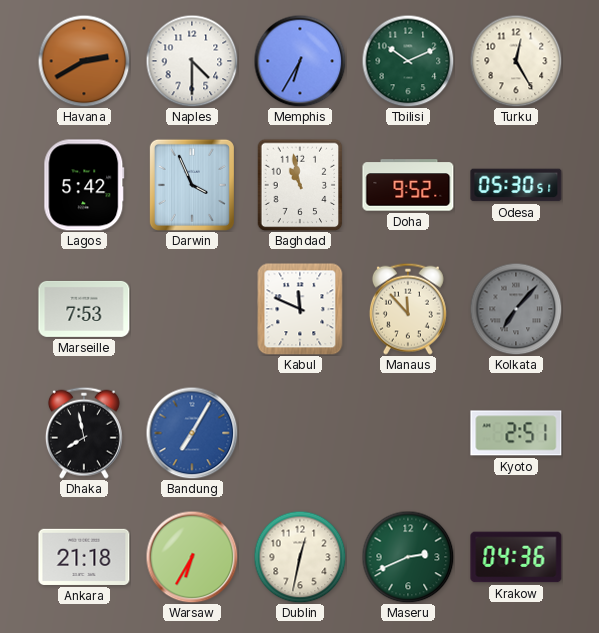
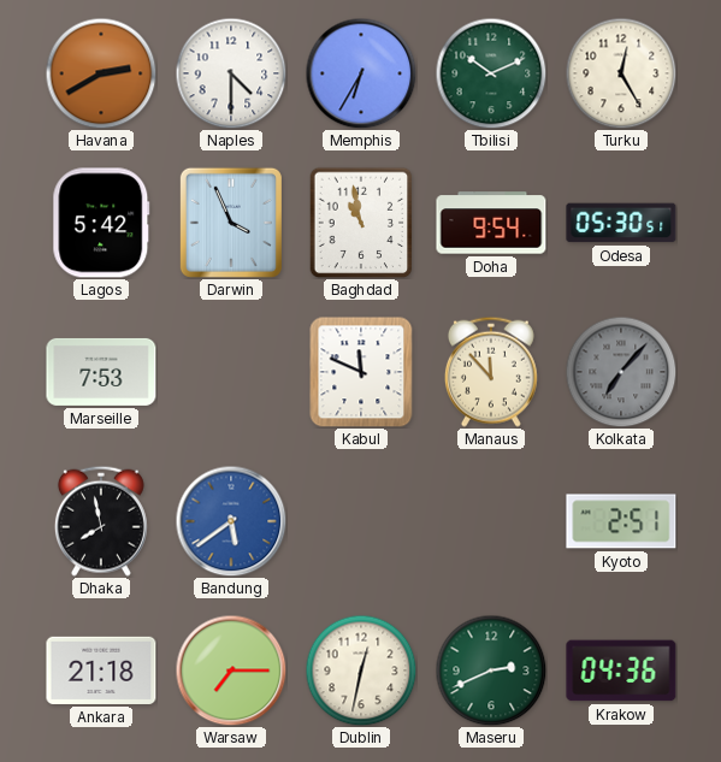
Doha: 9:52 -> 9:54
Bandung: 7:05 -> 5:39
Warsaw: 6:35 -> 7:15
